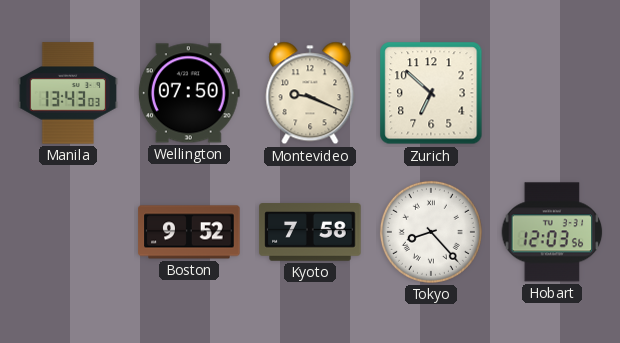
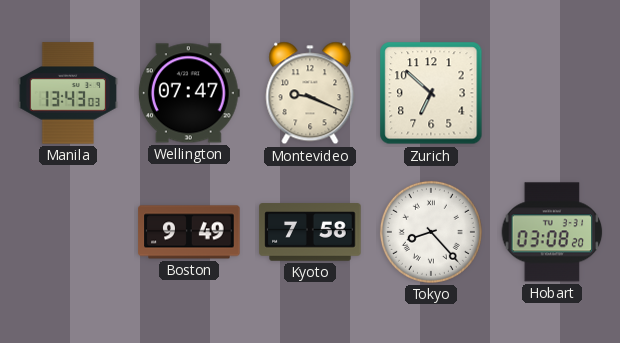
Wellington: 07:50 -> 07:47
Boston: 9:52 -> 9:49
Hobart: 12:03 -> 03:08
